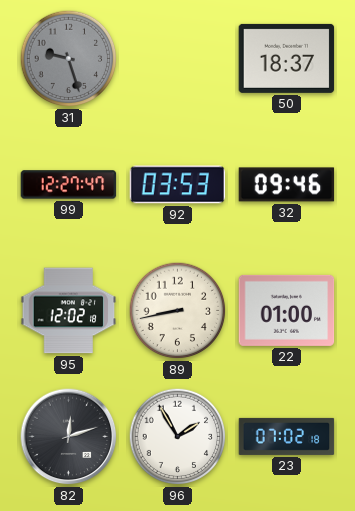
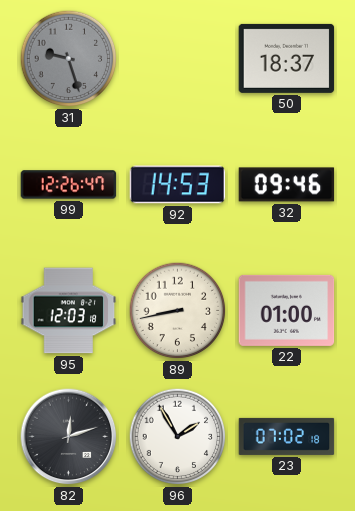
99: 12:27 -> 12:26
92: 03:53 -> 14:53
95: 12:02 -> 12:03
